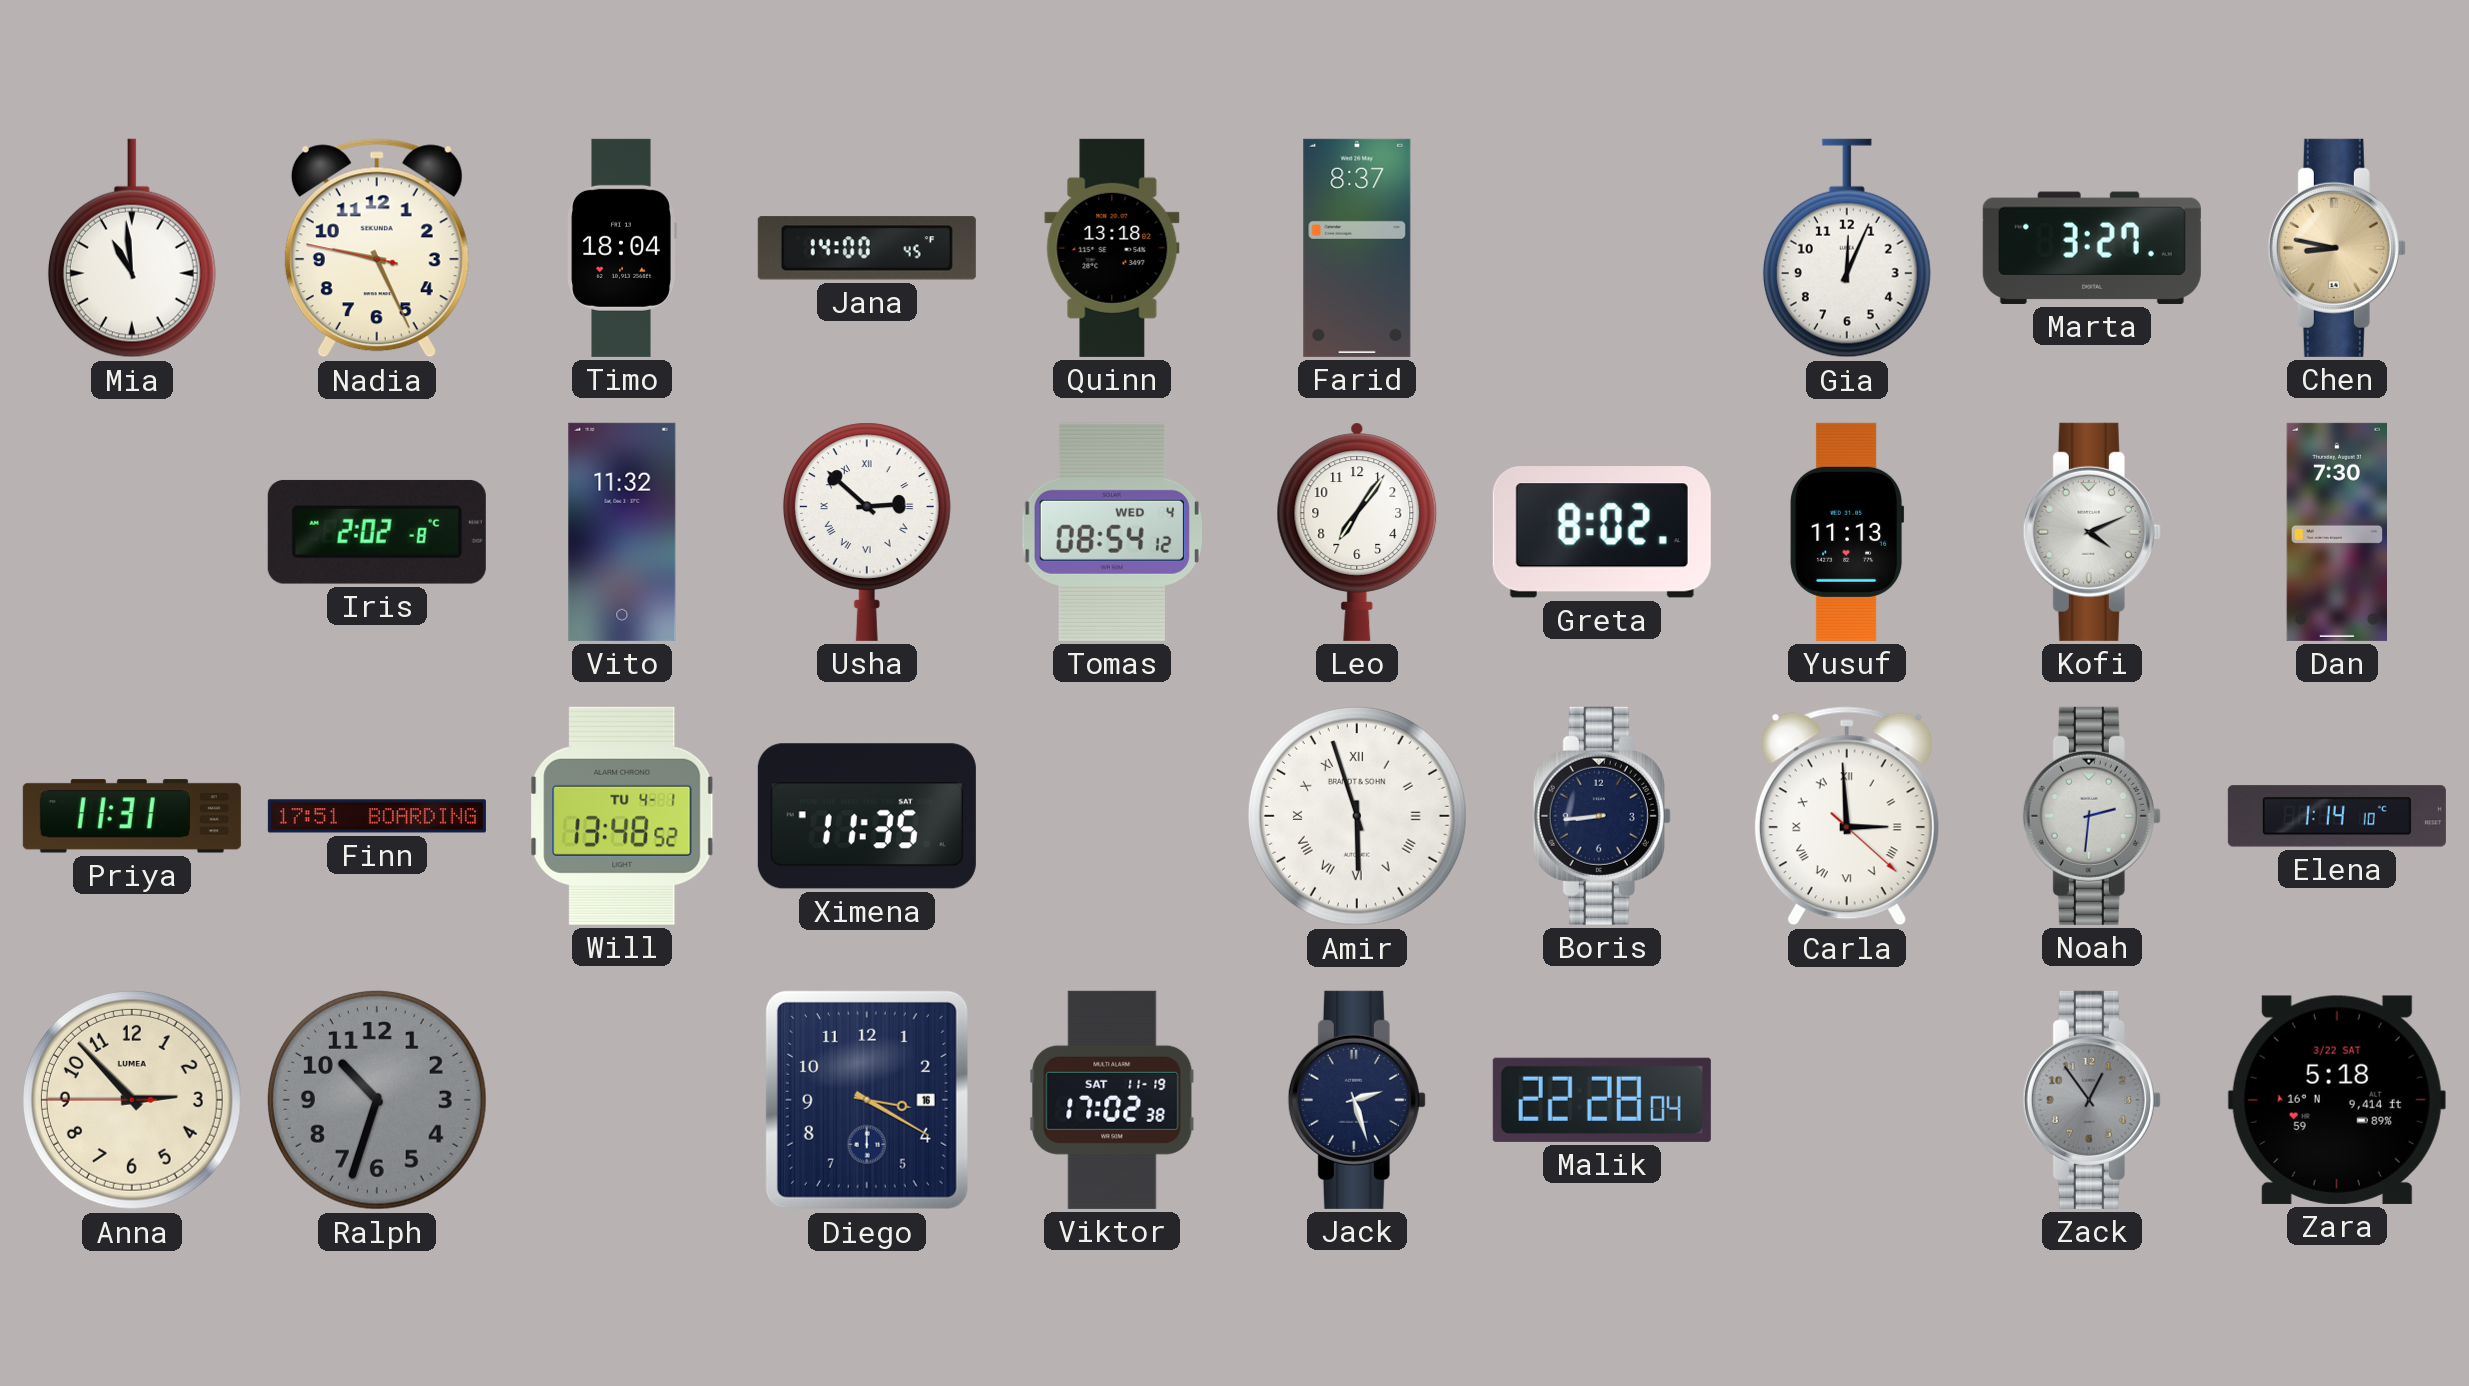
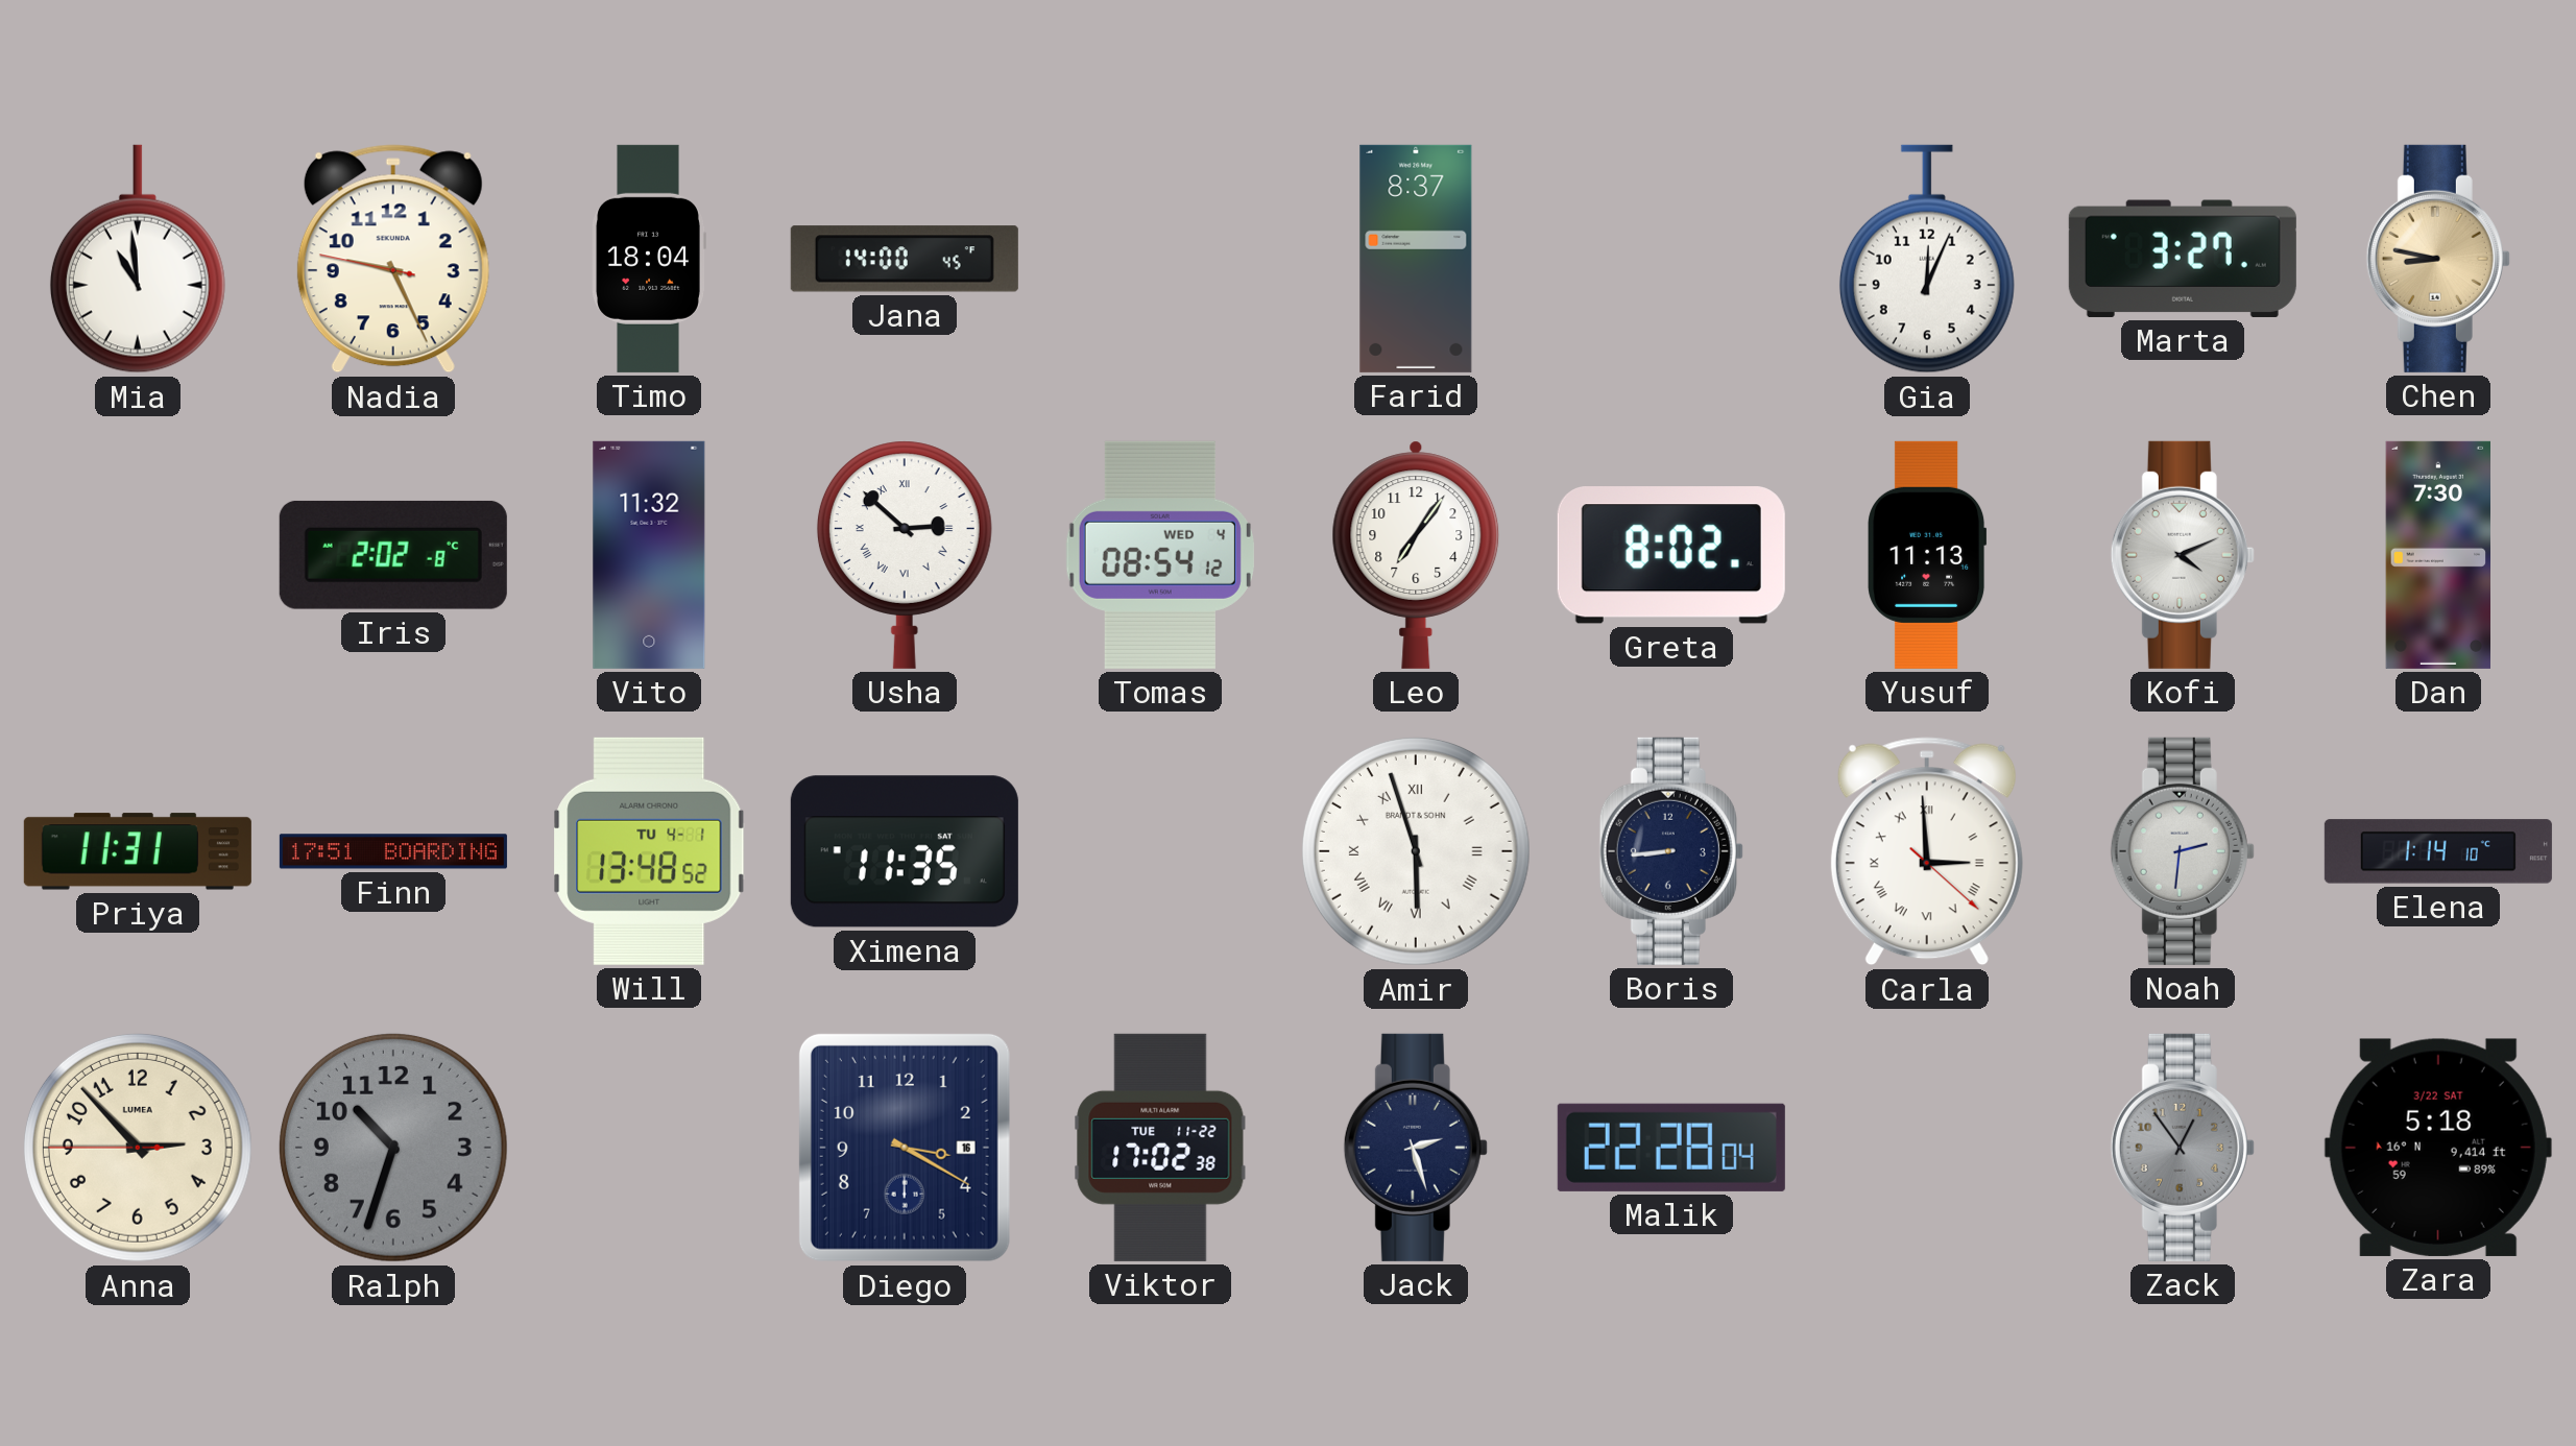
Quinn: 13:18 -> none
Viktor date: SAT 11-19 -> TUE 11-22
